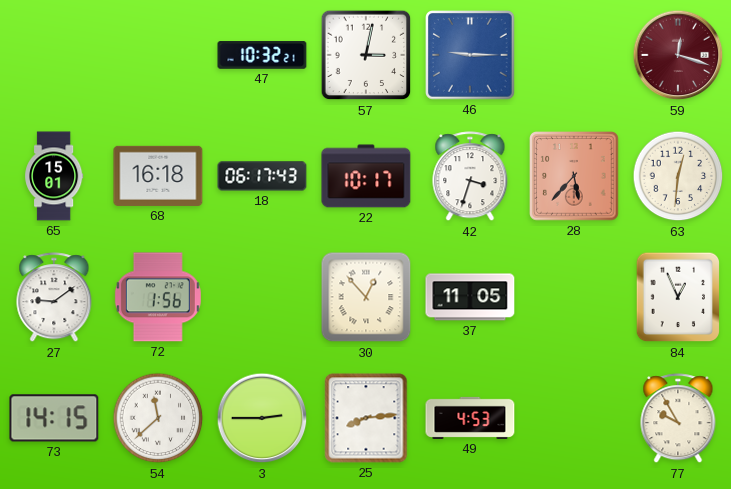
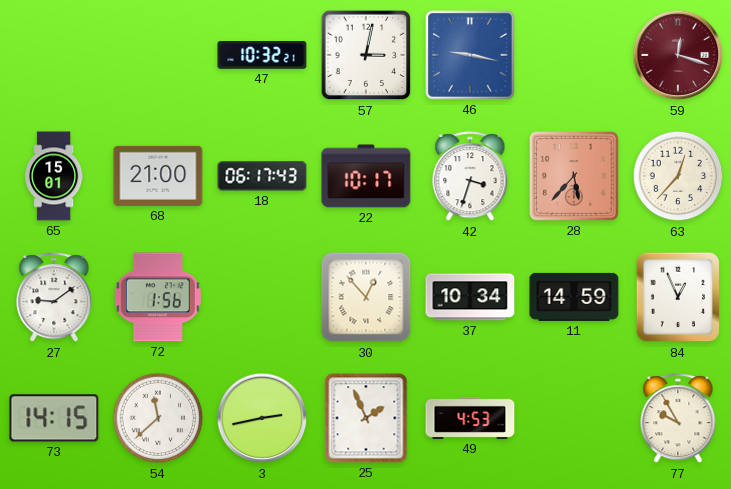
46: 9:15 -> 9:17
68: 16:18 -> 21:00
63: 12:31 -> 12:37
37: 11:05 -> 10:34
11: none -> 14:59
3: 2:45 -> 2:43
25: 8:14 -> 1:56
